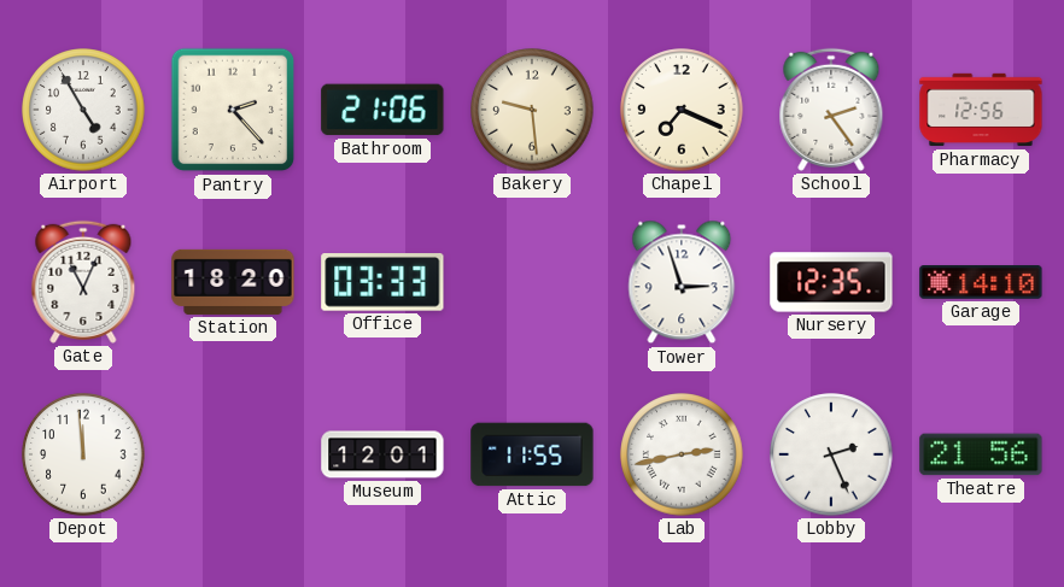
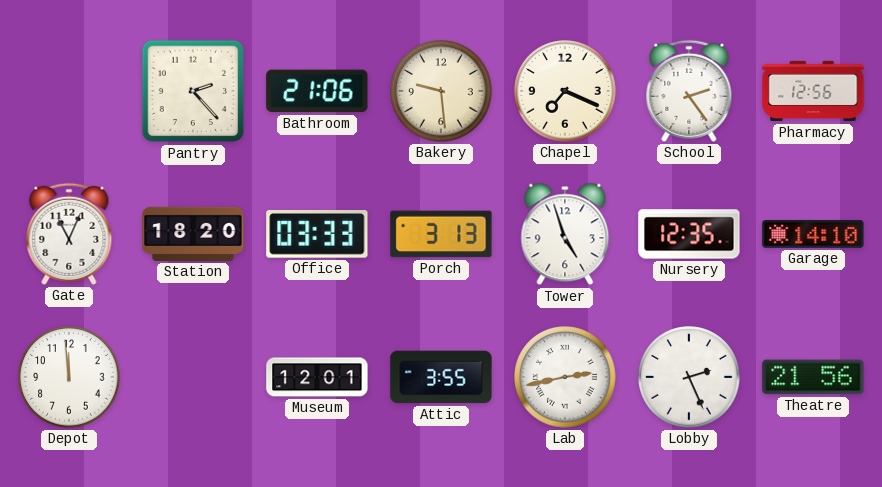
Airport: 4:55 -> none
Porch: none -> 3:13
Tower: 2:57 -> 4:57
Attic: 11:55 -> 3:55
